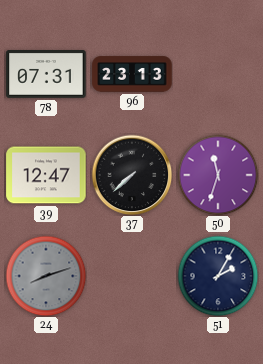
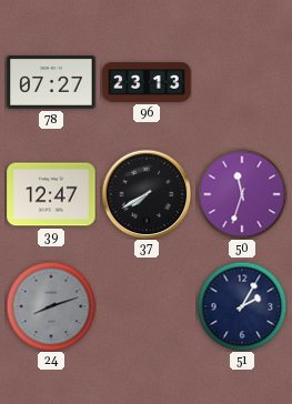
78: 07:31 -> 07:27
37: 7:38 -> 7:40
